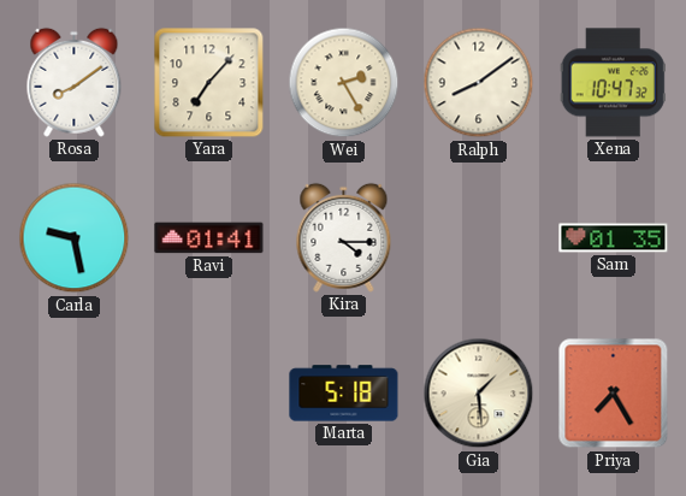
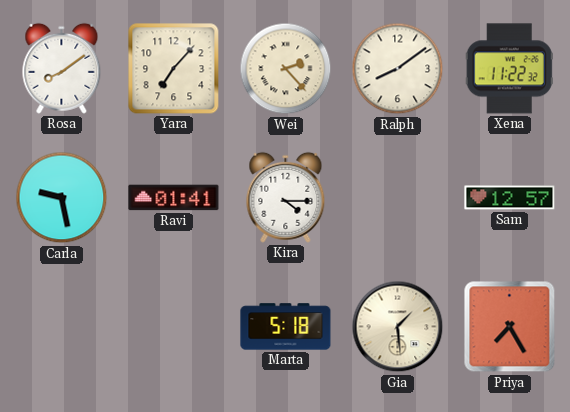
Wei: 2:25 -> 2:23
Xena: 10:47 -> 11:22
Sam: 01:35 -> 12:57
